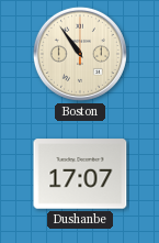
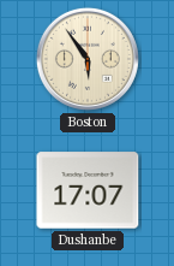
Boston: 10:54 -> 5:54
